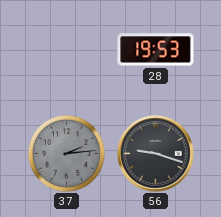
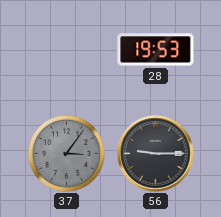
37: 2:14 -> 3:06
56: 9:18 -> 9:15
